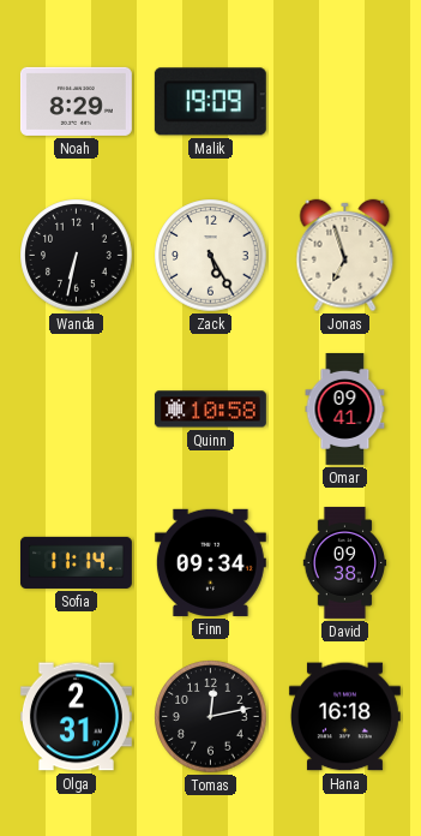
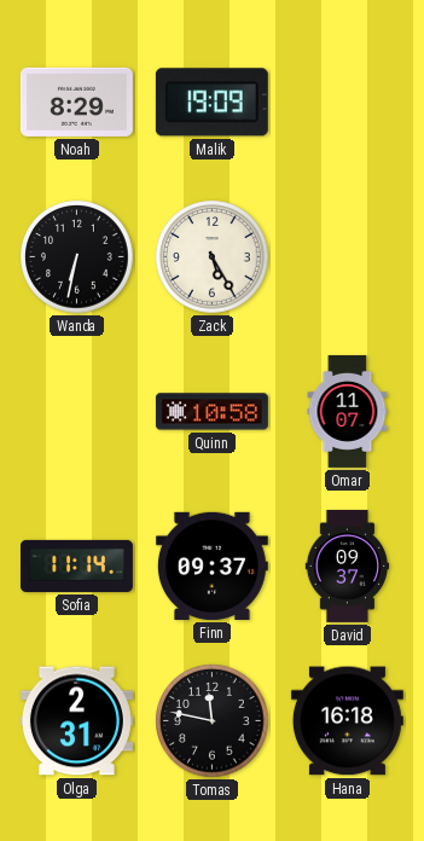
Jonas: 6:57 -> none
Omar: 09:41 -> 11:07
Finn: 09:34 -> 09:37
David: 09:38 -> 09:37
Tomas: 12:13 -> 11:47
